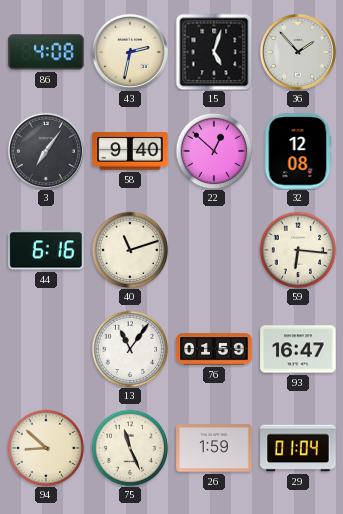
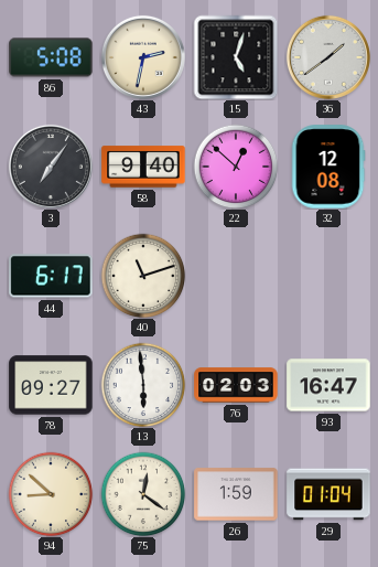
86: 4:08 -> 5:08
36: 1:53 -> 1:39
44: 6:16 -> 6:17
59: 6:16 -> none
78: none -> 09:27
13: 11:06 -> 5:59
76: 01:59 -> 02:03
75: 11:26 -> 12:21
